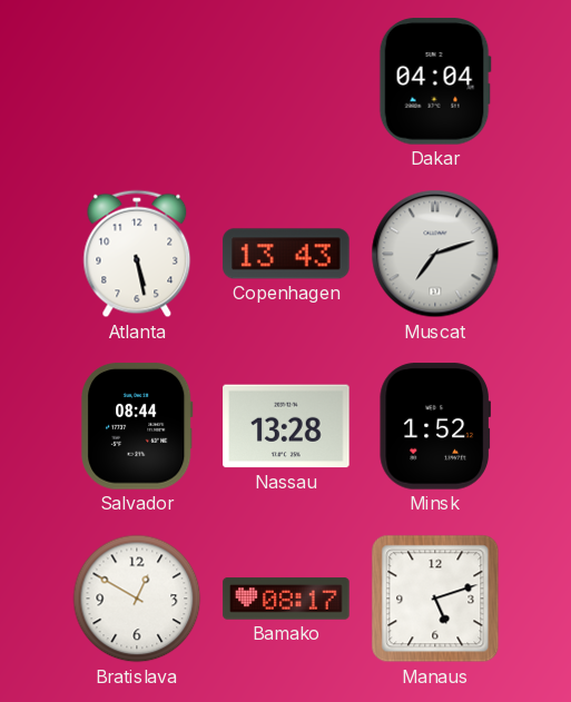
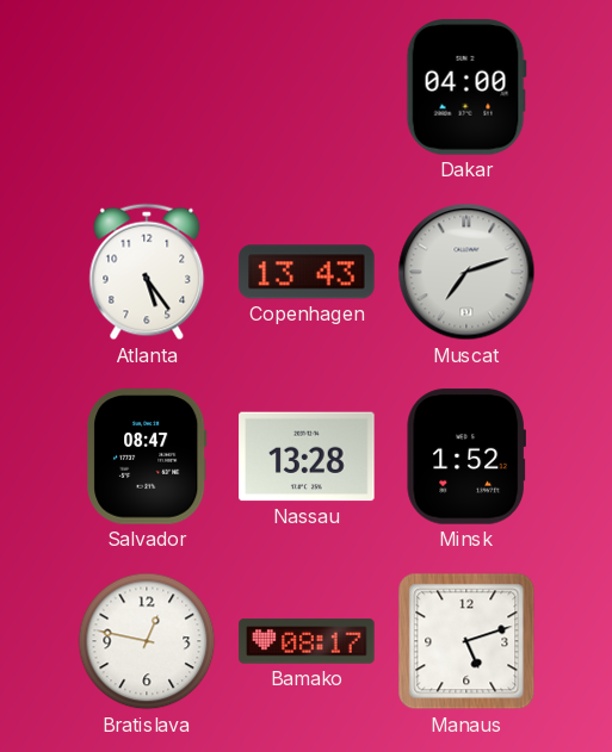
Dakar: 04:04 -> 04:00
Atlanta: 5:28 -> 5:24
Salvador: 08:44 -> 08:47
Bratislava: 12:50 -> 12:47
